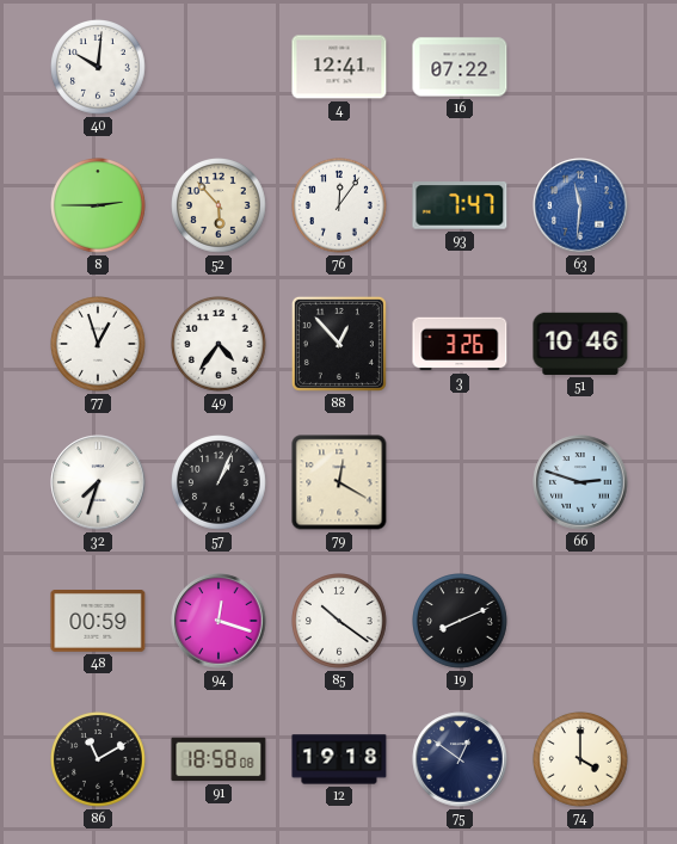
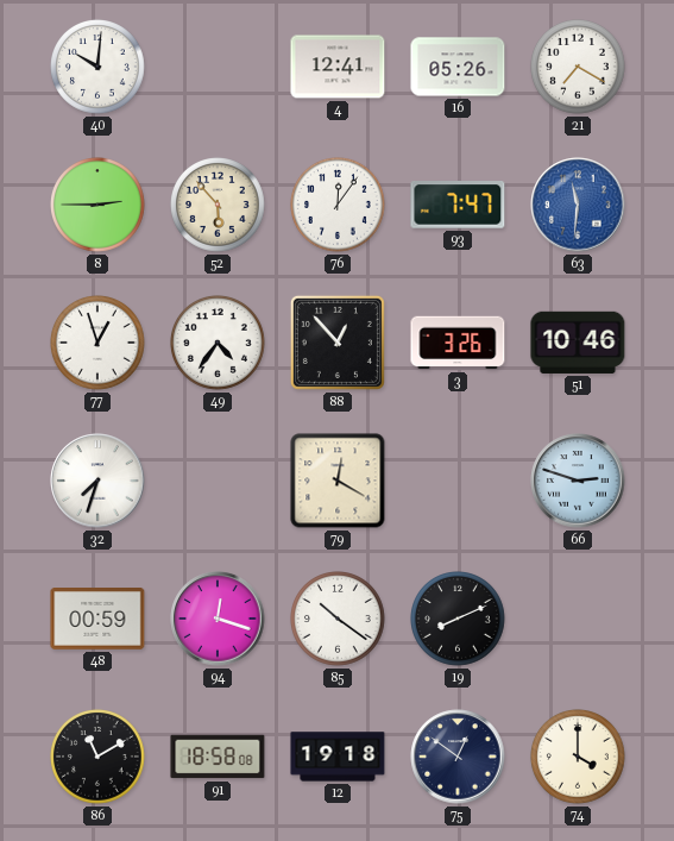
16: 07:22 -> 05:26
21: none -> 7:20
57: 1:04 -> none
